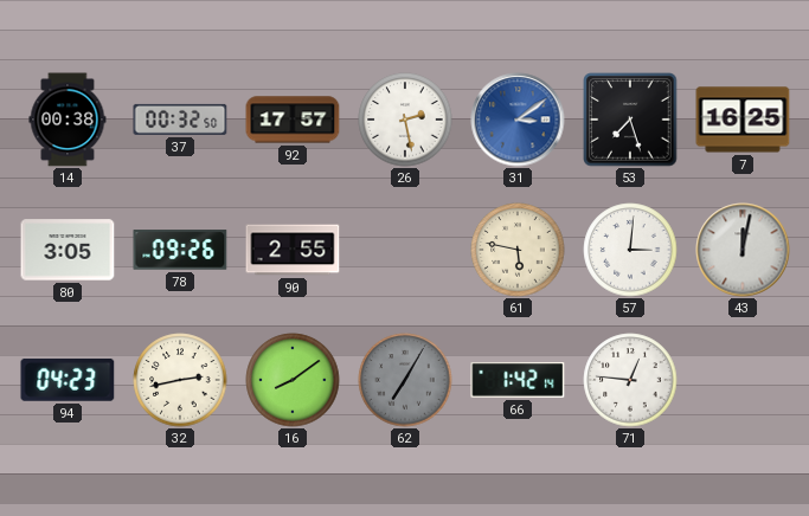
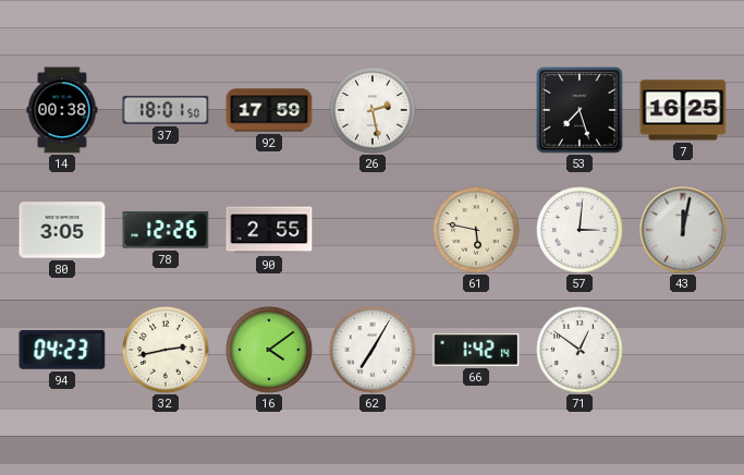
37: 00:32 -> 18:01
92: 17:57 -> 17:59
31: 3:09 -> none
78: 09:26 -> 12:26
16: 8:09 -> 4:09
62 dial: grey -> white
71: 12:46 -> 12:51
